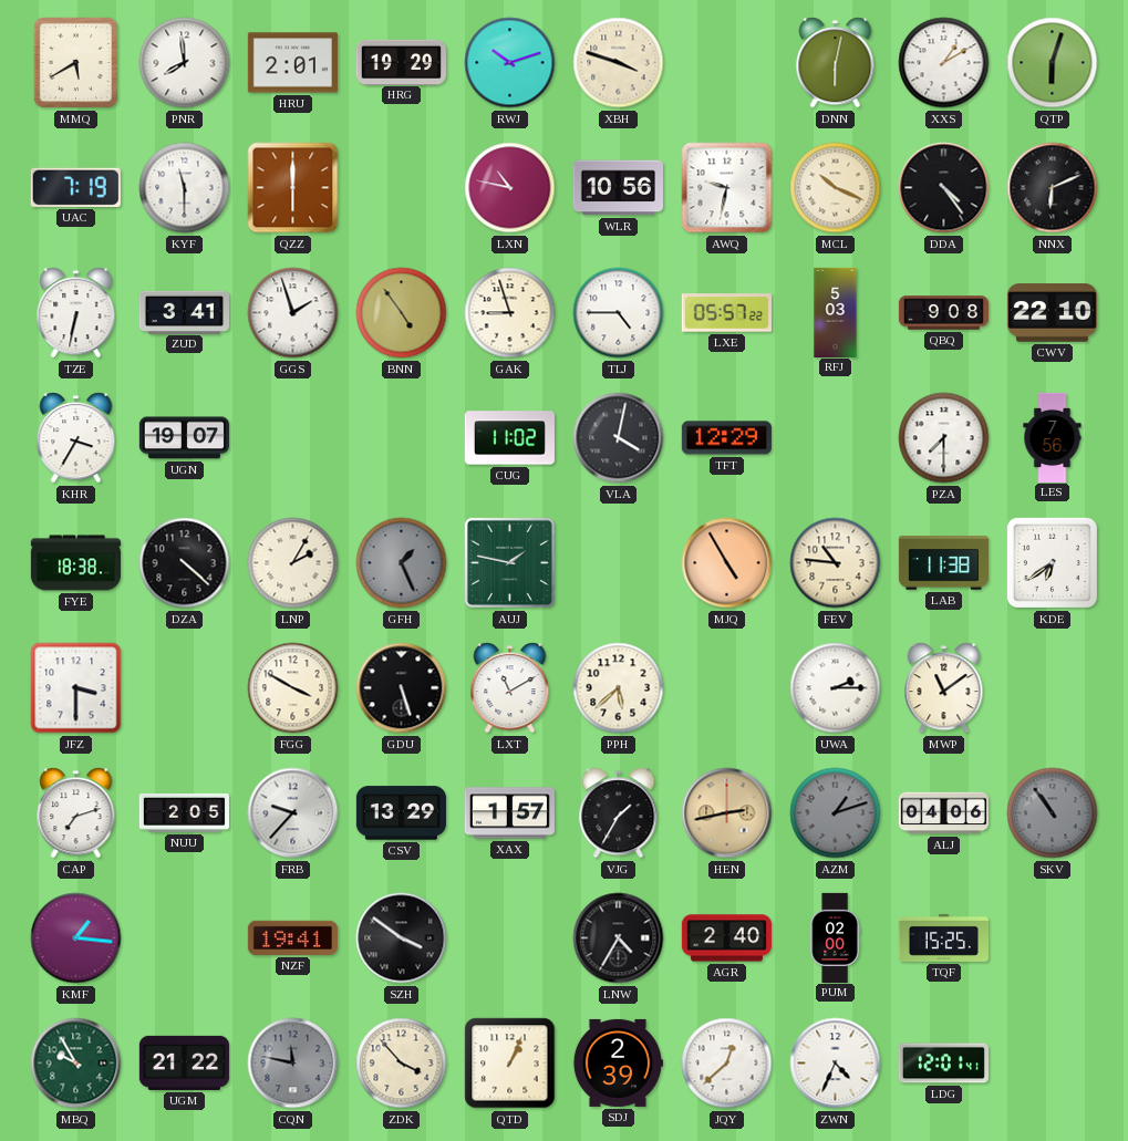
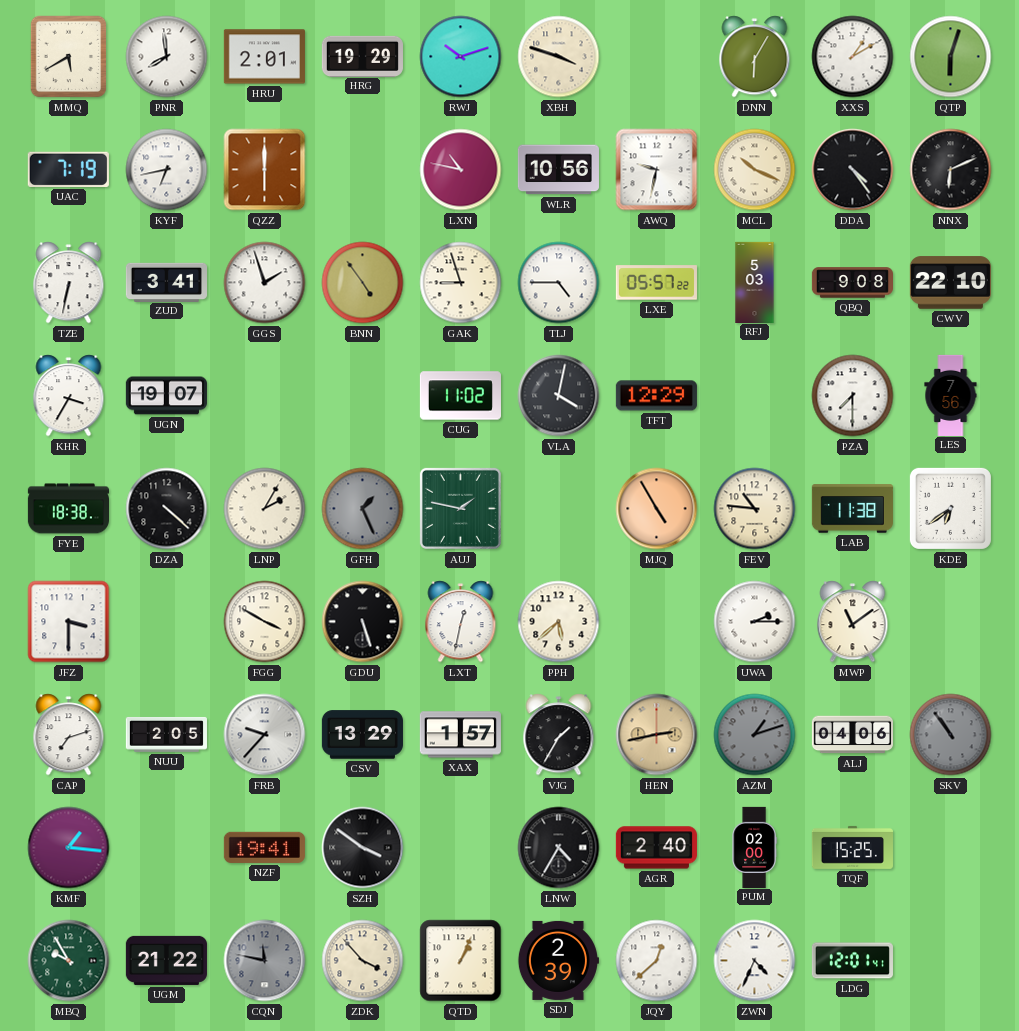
DNN: 6:02 -> 6:05
KYF: 11:30 -> 6:43
LXT: 11:10 -> 12:32
